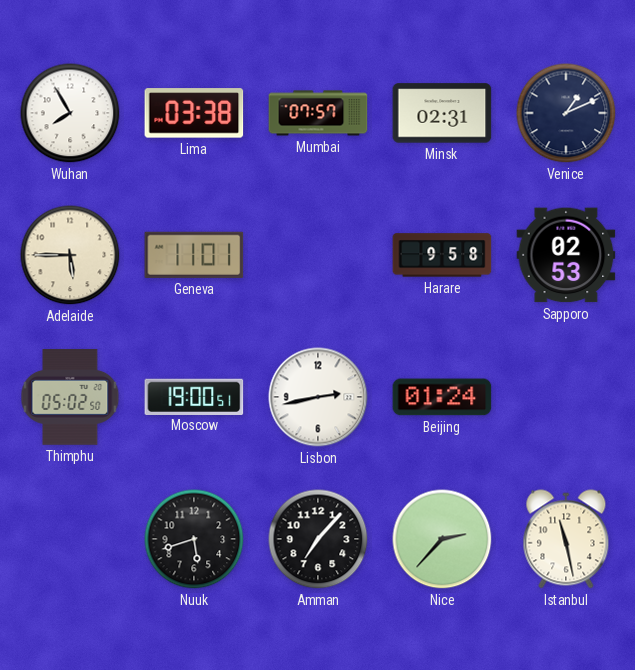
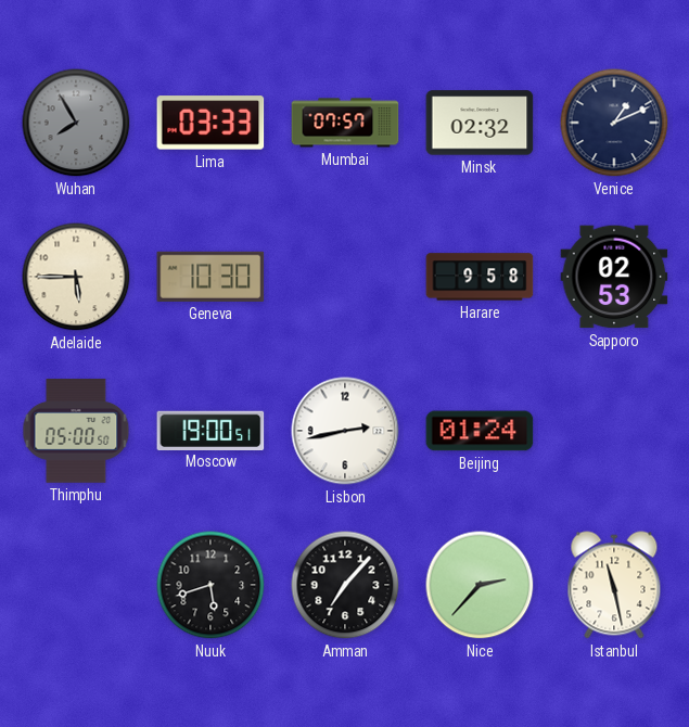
Wuhan dial: white -> grey
Lima: 03:38 -> 03:33
Minsk: 02:31 -> 02:32
Geneva: 11:01 -> 10:30
Thimphu: 05:02 -> 05:00
